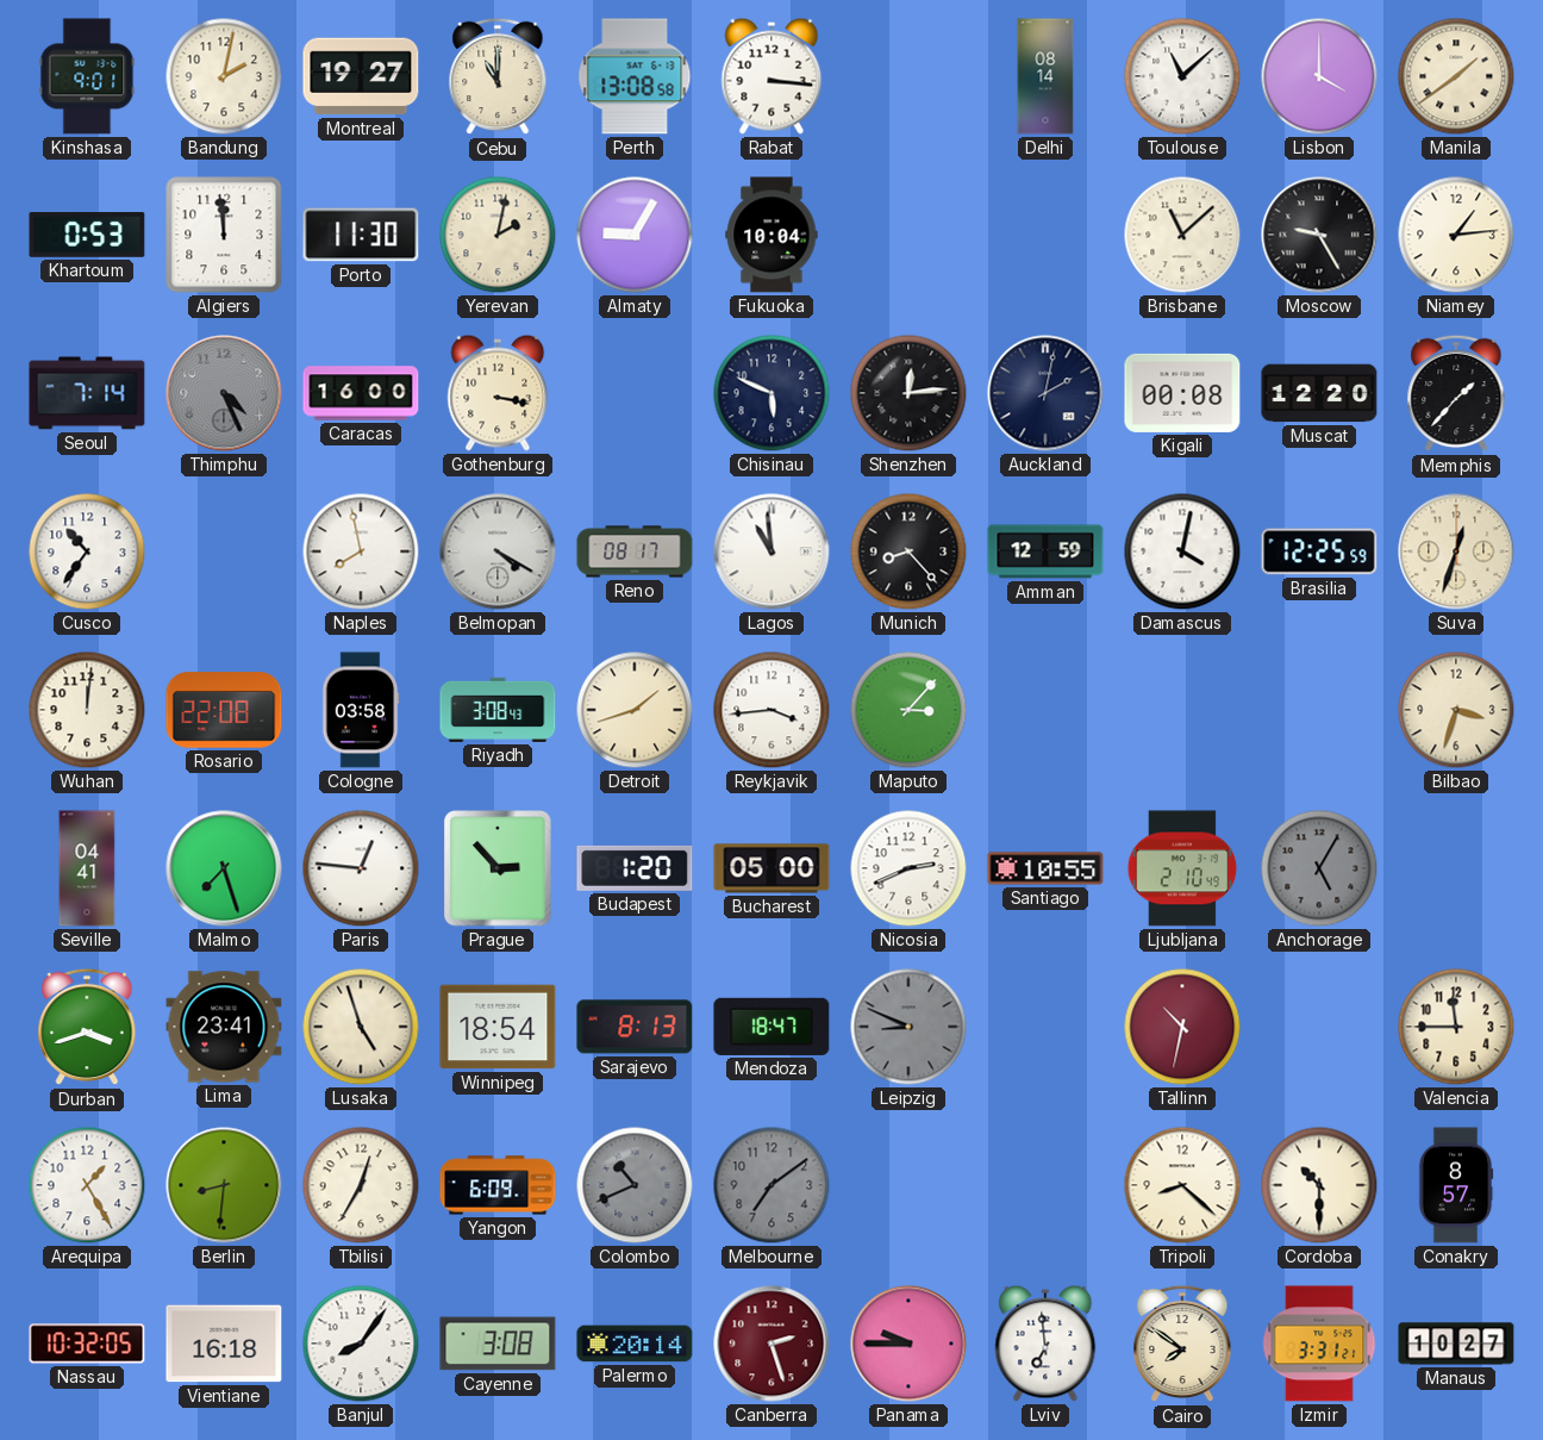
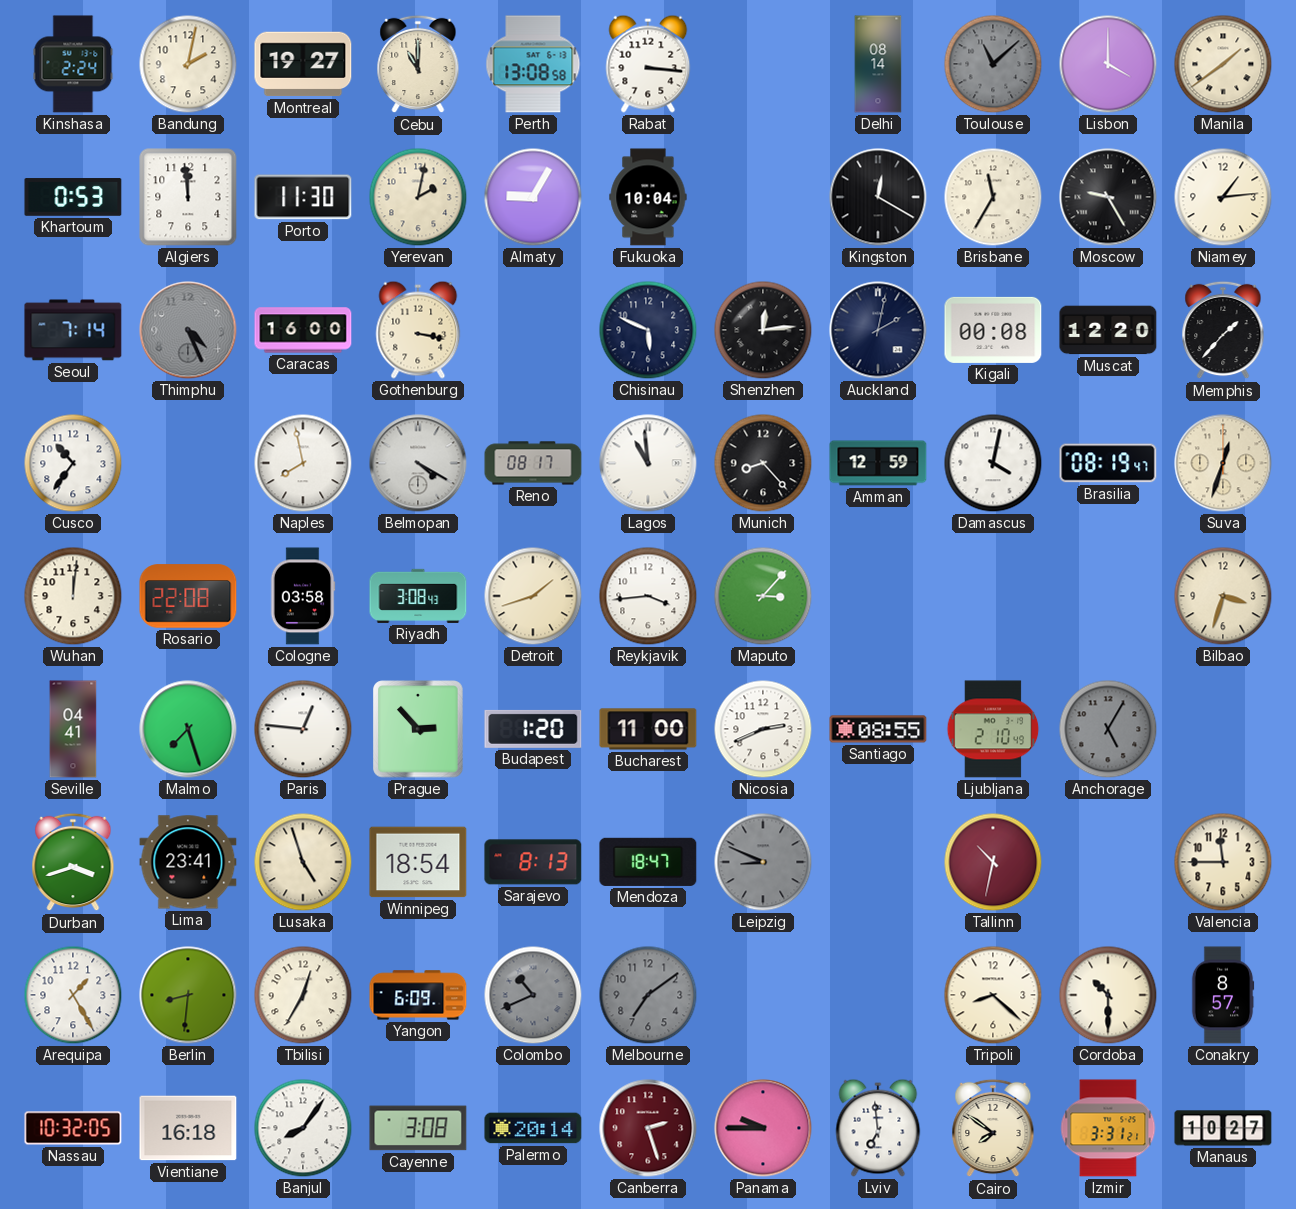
Kinshasa: 9:01 -> 2:24
Toulouse dial: white -> grey
Kingston: none -> 12:20
Brisbane: 11:08 -> 11:35
Brasilia: 12:25 -> 08:19
Bucharest: 05:00 -> 11:00
Santiago: 10:55 -> 08:55
